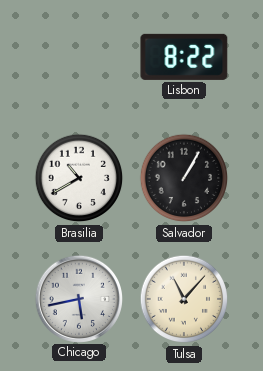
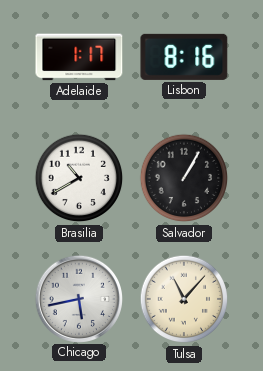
Adelaide: none -> 1:17
Lisbon: 8:22 -> 8:16
